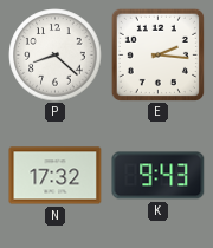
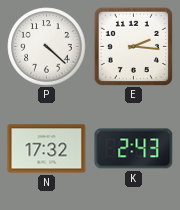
P: 8:22 -> 4:22
K: 9:43 -> 2:43
